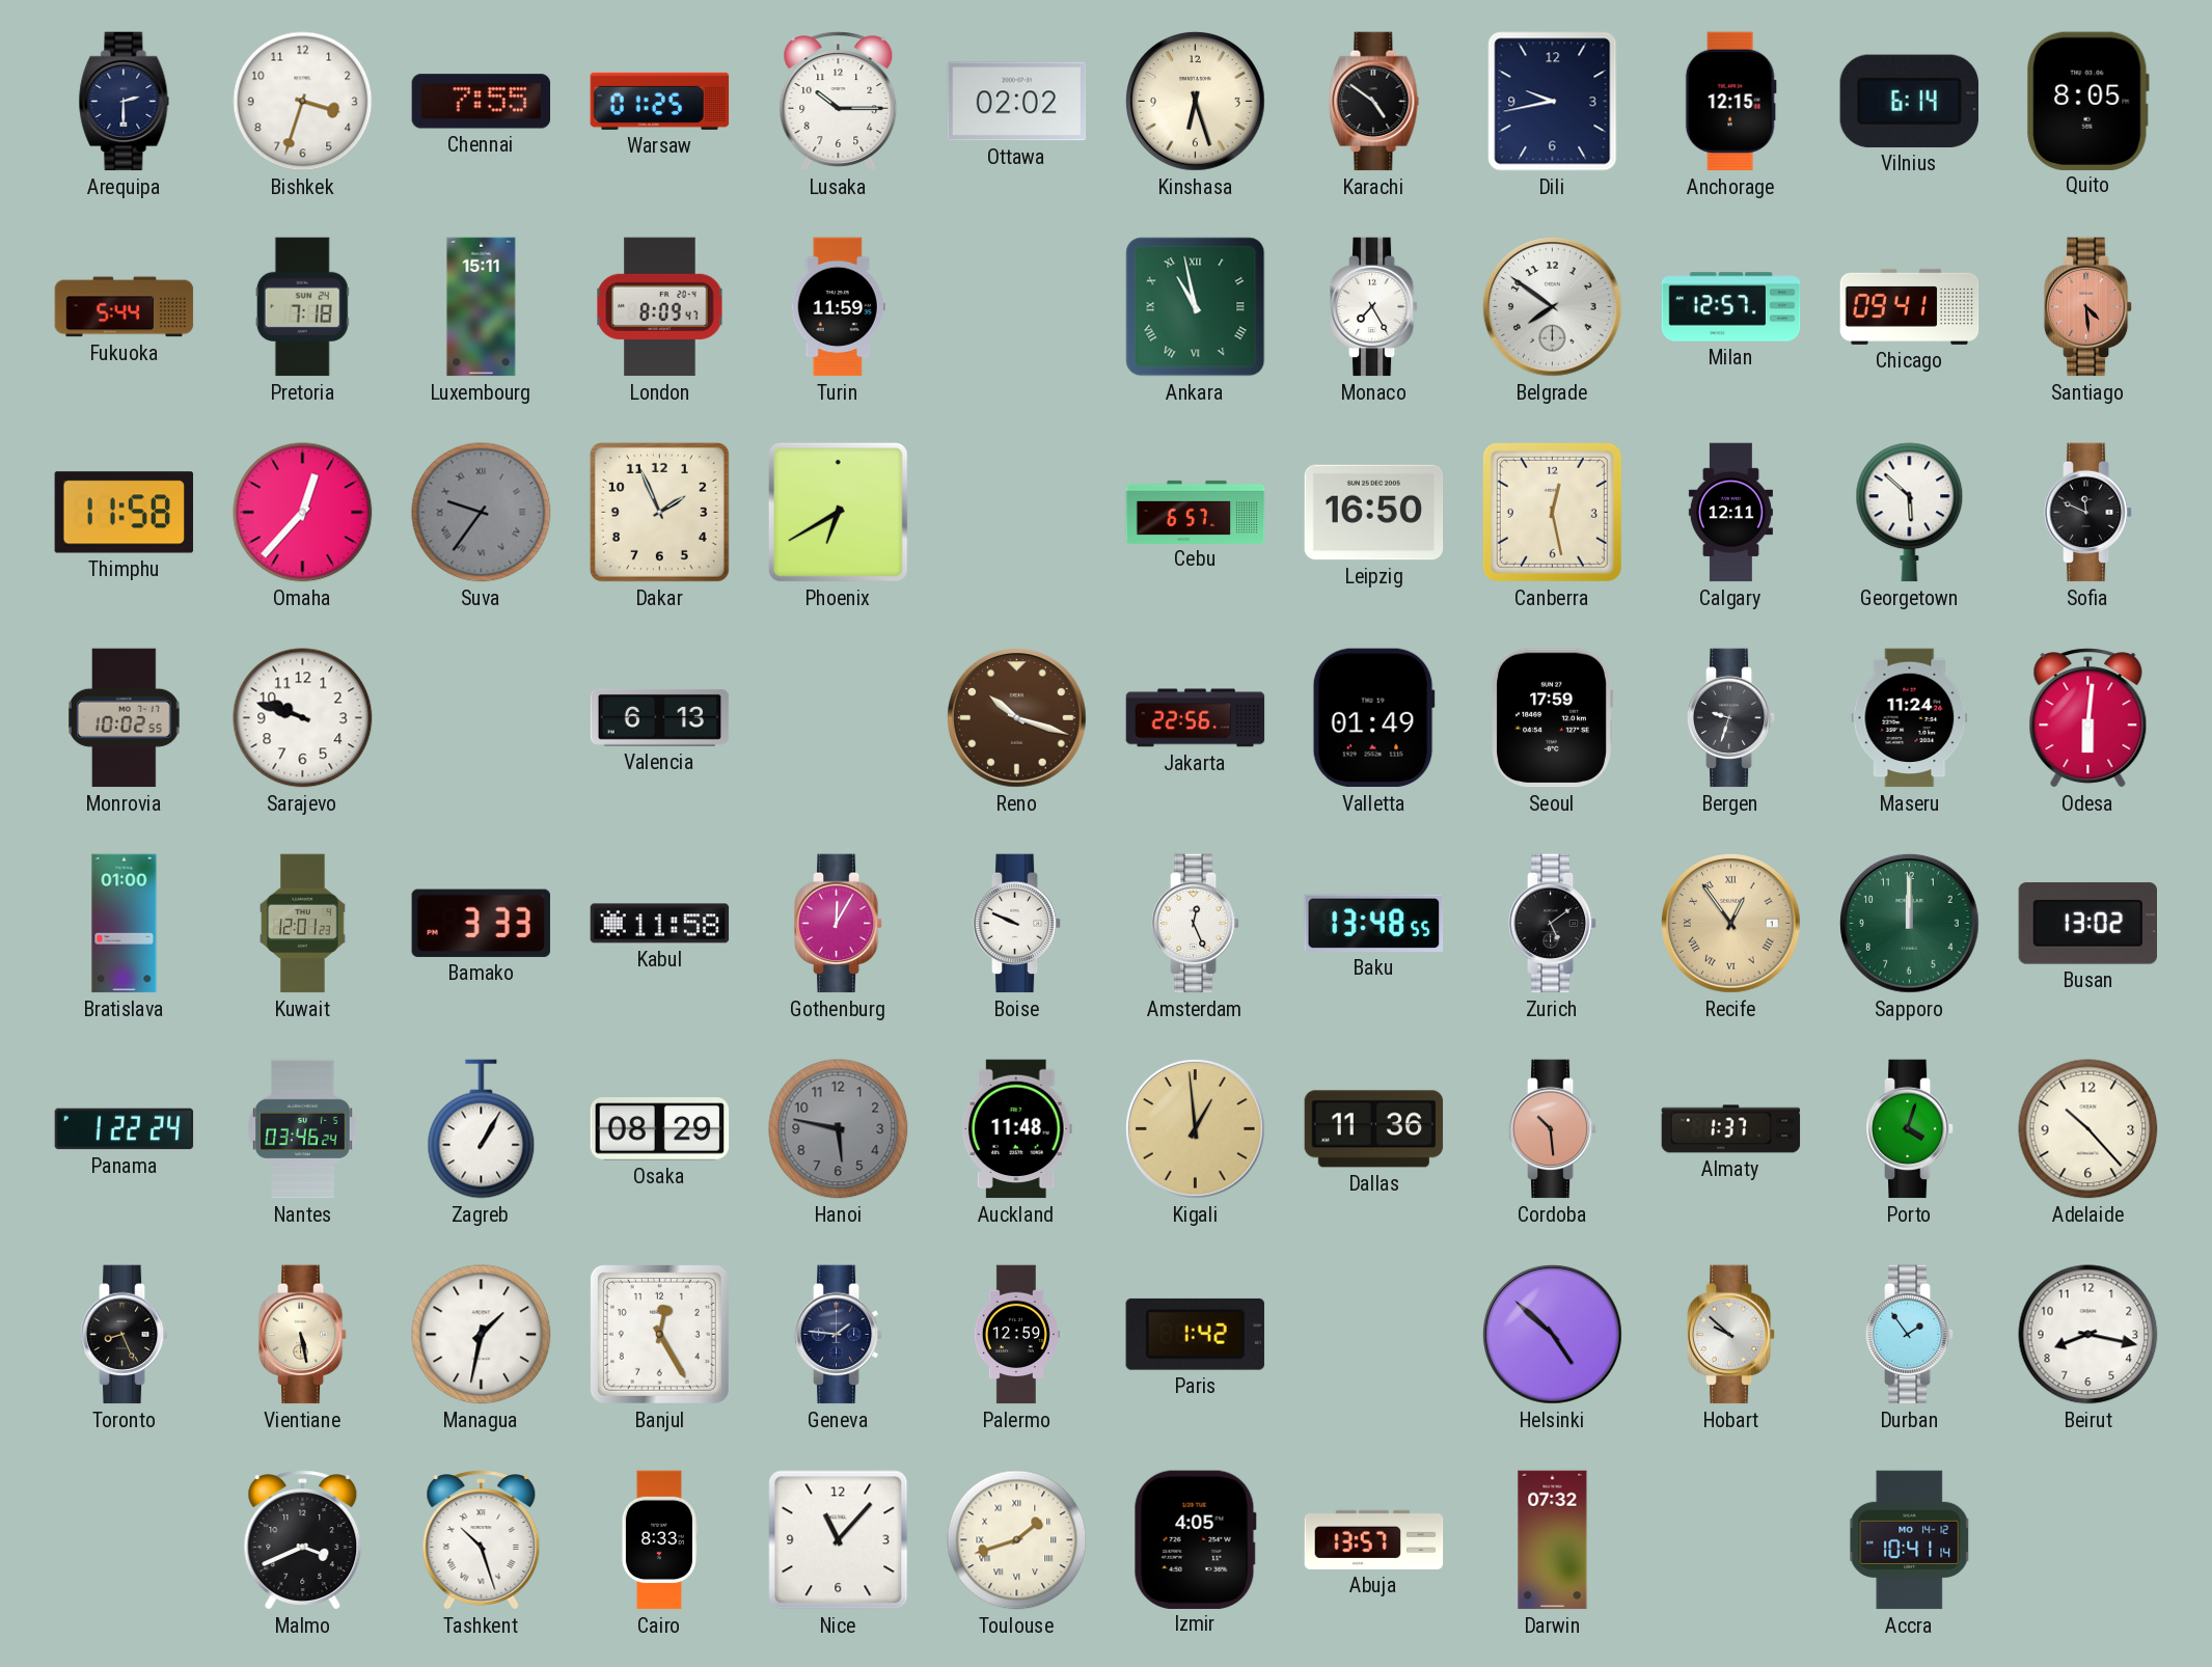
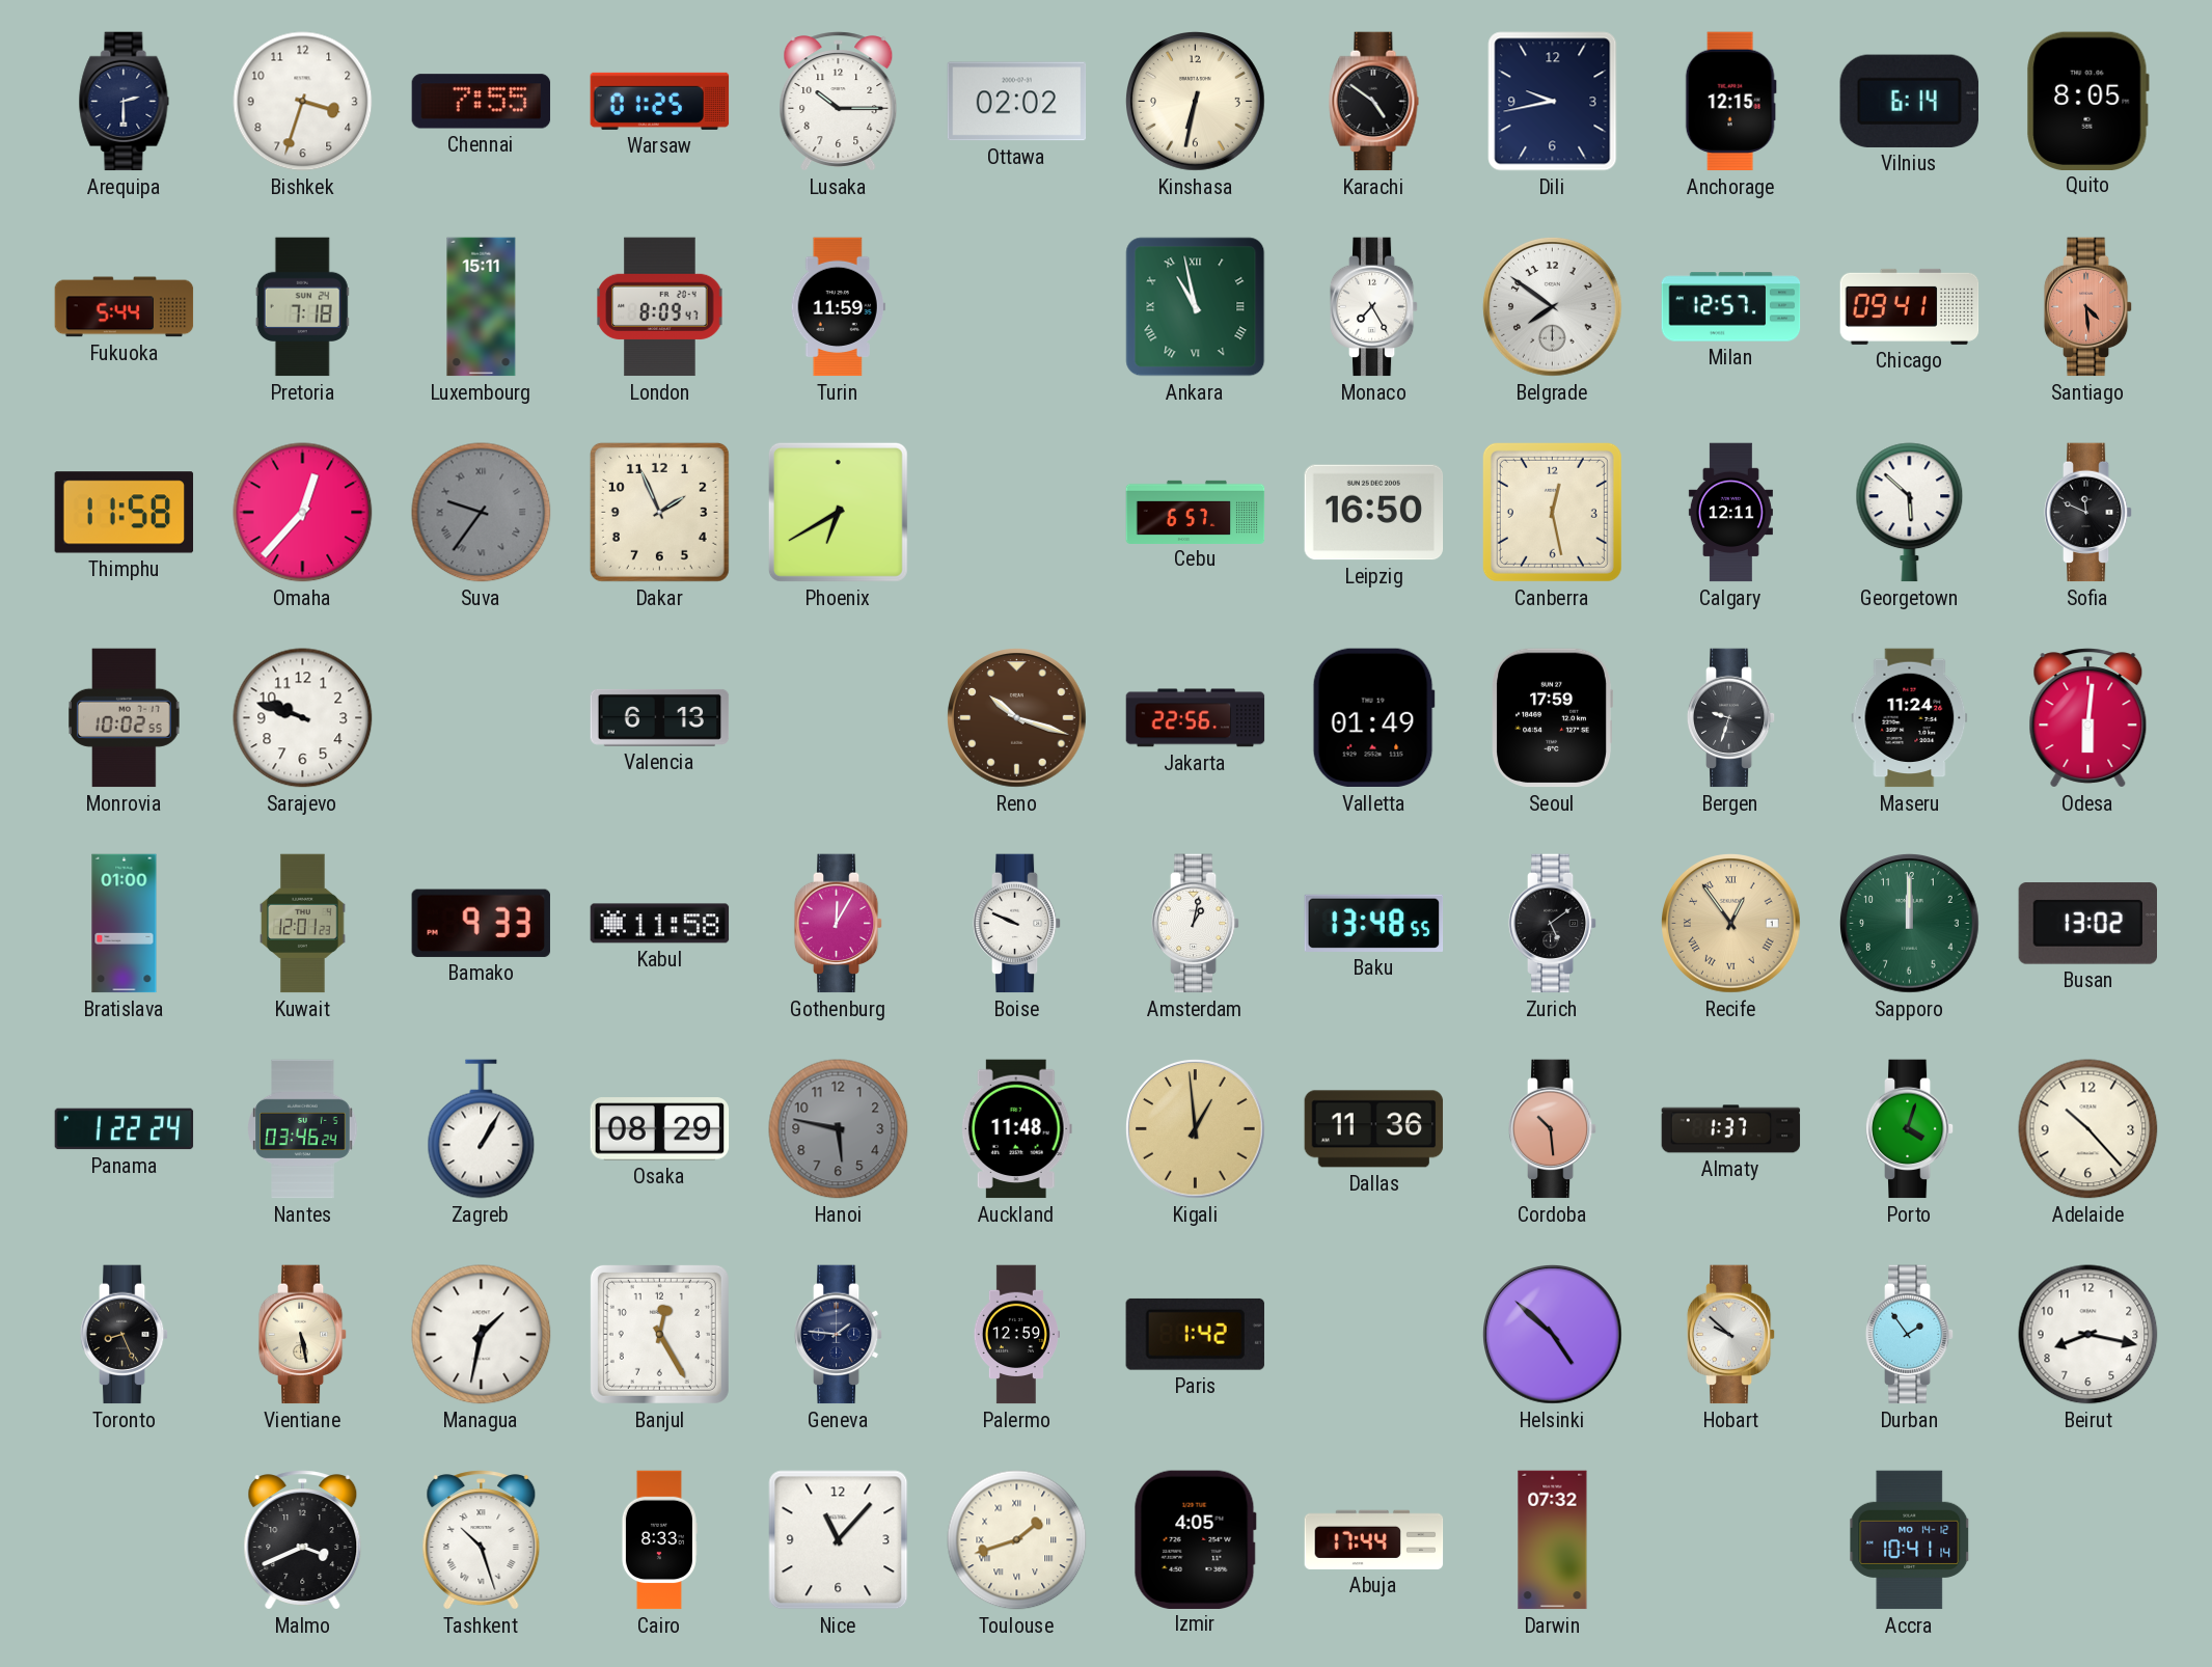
Kinshasa: 6:27 -> 6:32
Bamako: 3:33 -> 9:33
Amsterdam: 12:26 -> 1:02
Abuja: 13:57 -> 17:44
